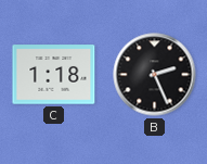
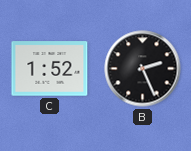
C: 1:18 -> 1:52
